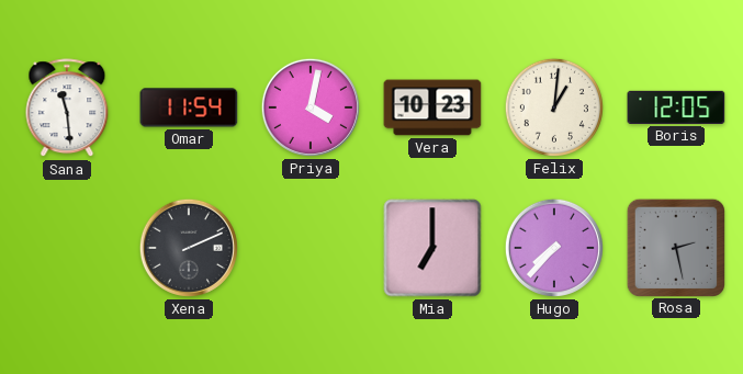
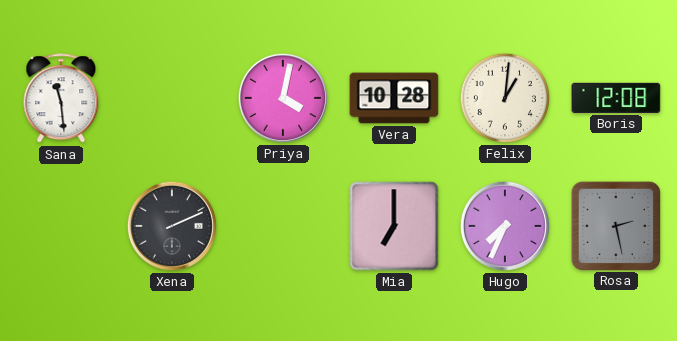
Omar: 11:54 -> none
Vera: 10:23 -> 10:28
Boris: 12:05 -> 12:08
Hugo: 7:37 -> 7:34
